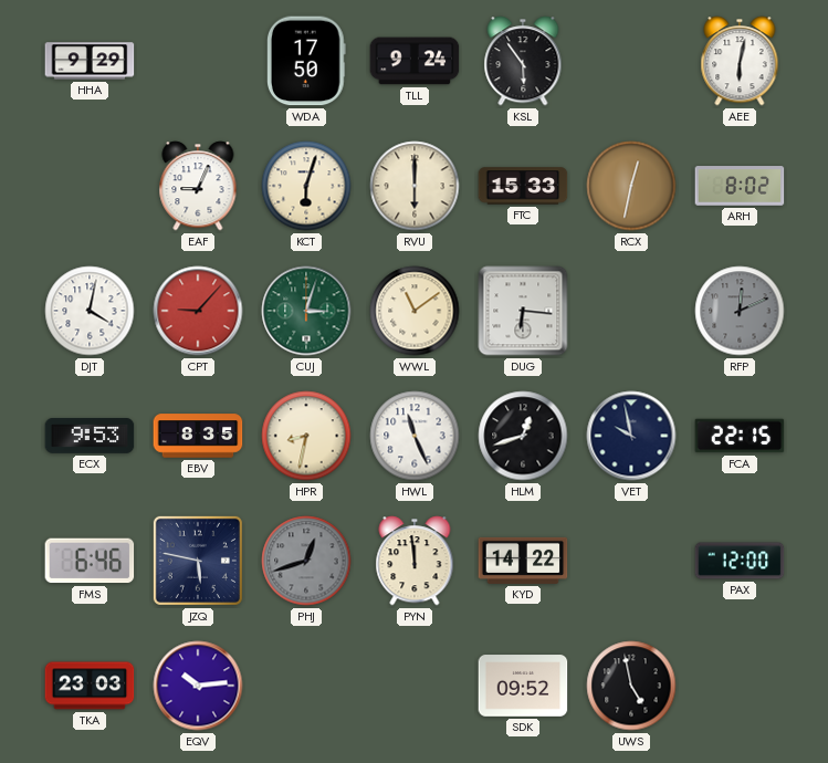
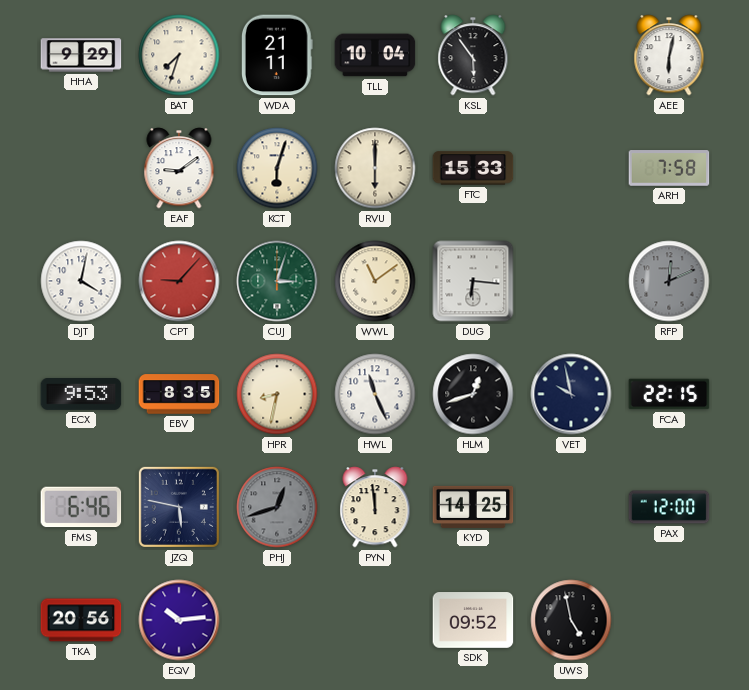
BAT: none -> 7:33
WDA: 17:50 -> 21:11
TLL: 9:24 -> 10:04
EAF: 9:04 -> 9:09
RCX: 12:32 -> none
ARH: 8:02 -> 7:58
KYD: 14:22 -> 14:25
TKA: 23:03 -> 20:56
